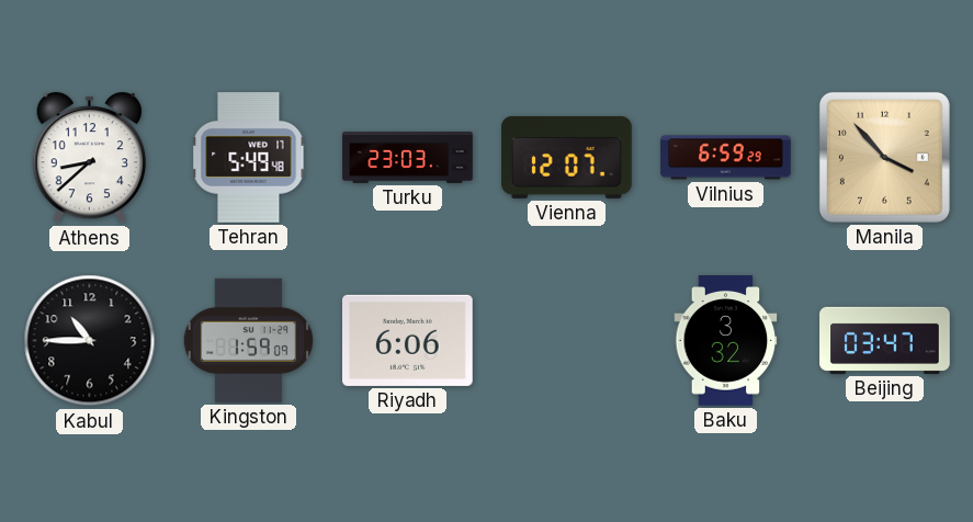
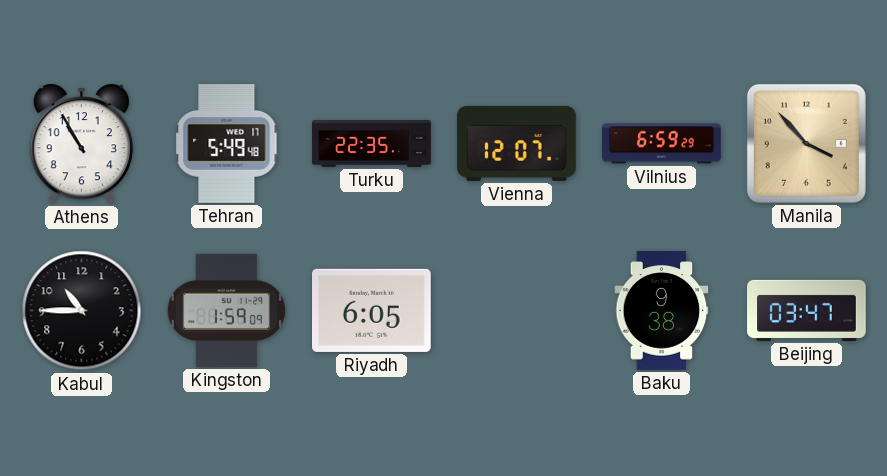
Athens: 8:38 -> 10:55
Turku: 23:03 -> 22:35
Riyadh: 6:06 -> 6:05
Baku: 3:32 -> 9:38
